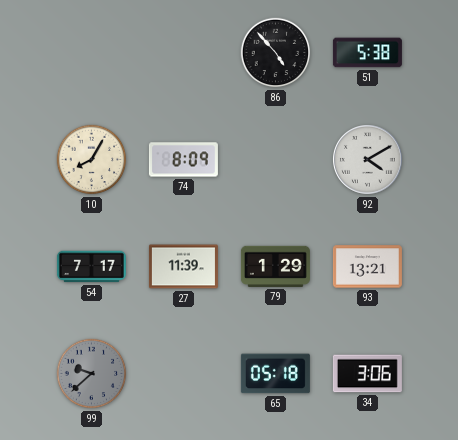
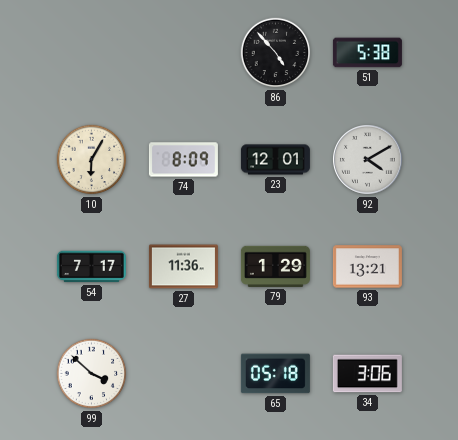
10: 8:05 -> 6:05
23: none -> 12:01
27: 11:39 -> 11:36
99: 9:38 -> 3:52
99 dial: grey -> white
